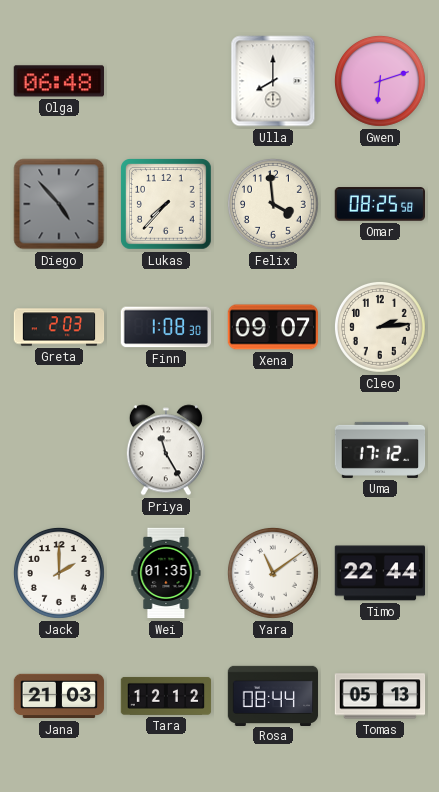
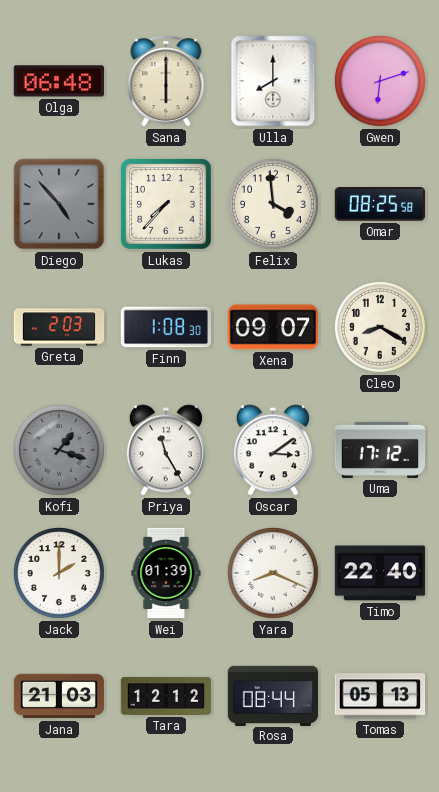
Sana: none -> 6:00
Cleo: 2:14 -> 8:20
Kofi: none -> 1:18
Oscar: none -> 3:09
Wei: 01:35 -> 01:39
Yara: 11:09 -> 8:19
Timo: 22:44 -> 22:40
